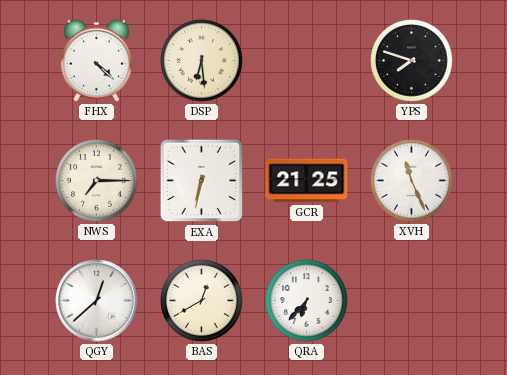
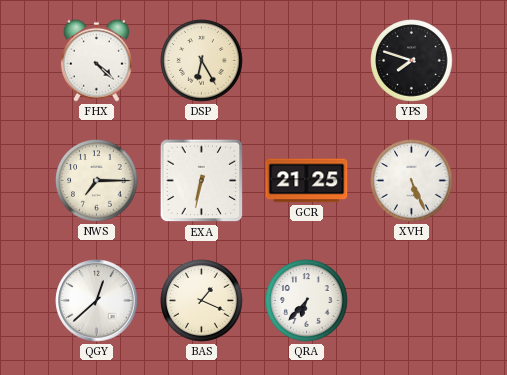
DSP: 6:29 -> 6:25
XVH: 11:26 -> 5:26
BAS: 12:40 -> 1:19
